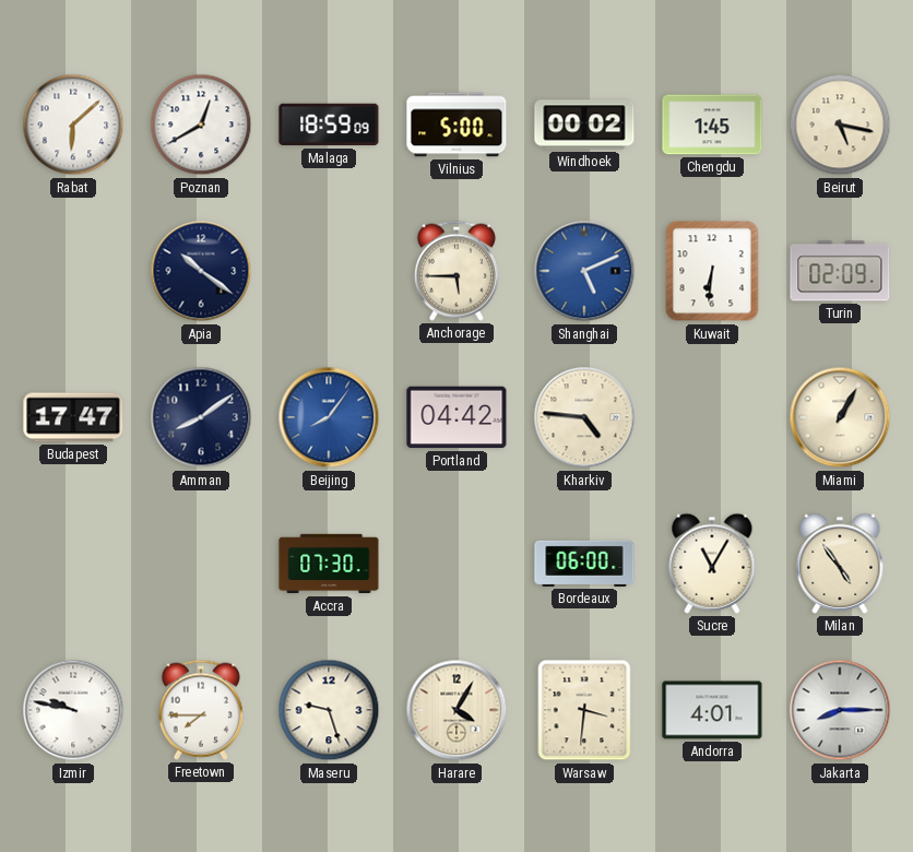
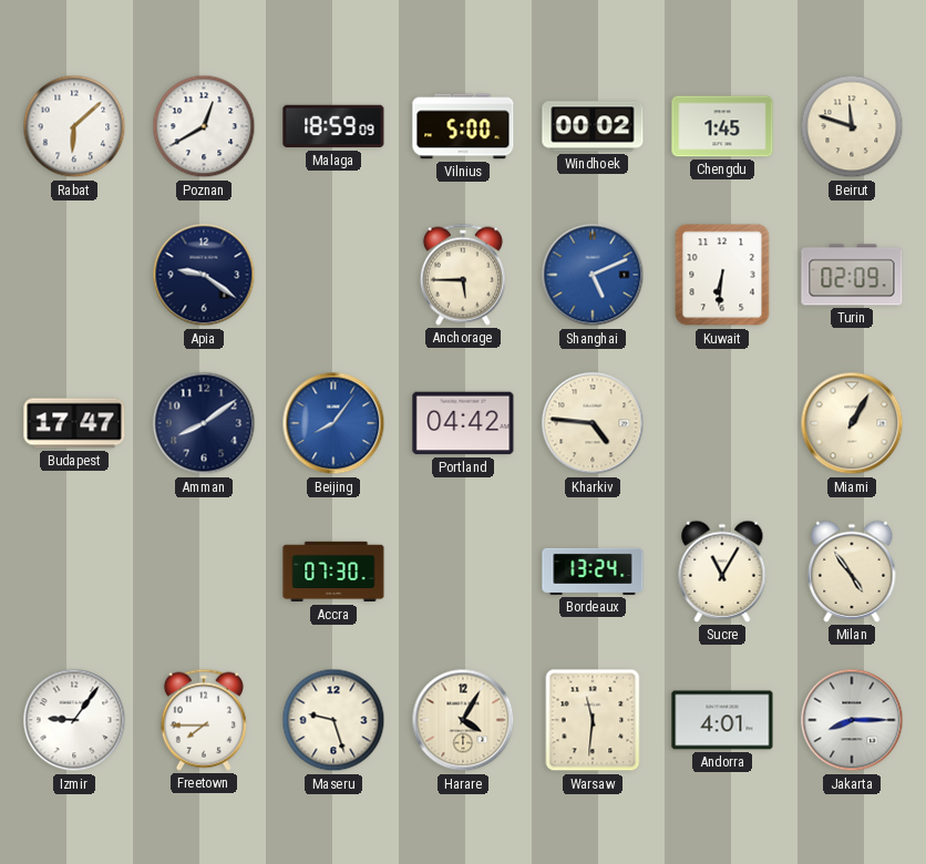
Beirut: 5:17 -> 11:48
Apia: 10:21 -> 9:21
Bordeaux: 06:00 -> 13:24
Izmir: 9:47 -> 9:06
Warsaw: 3:31 -> 11:31
